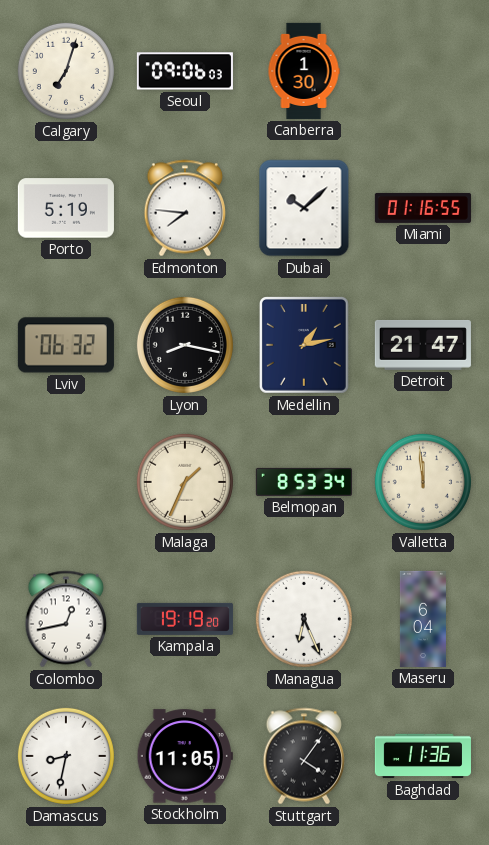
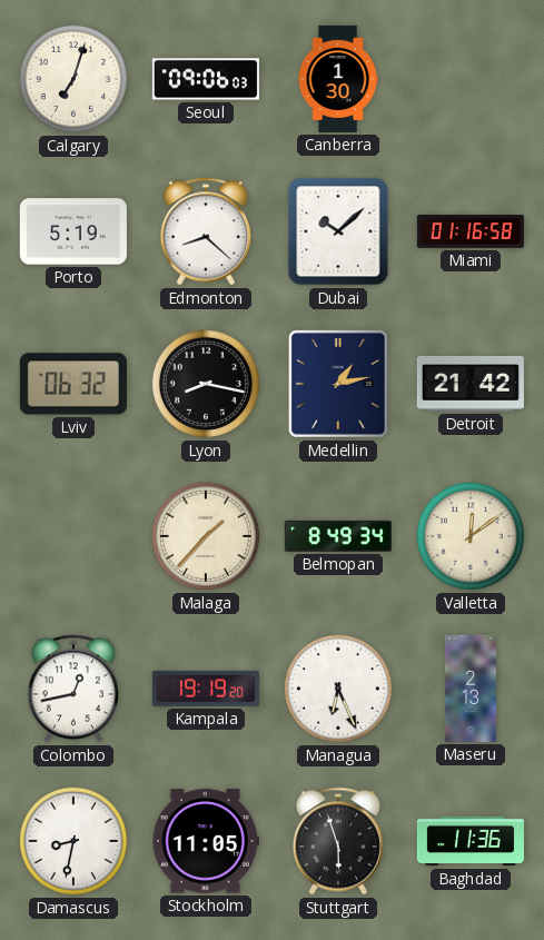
Edmonton: 7:46 -> 8:22
Miami: 01:16:55 -> 01:16:58
Detroit: 21:47 -> 21:42
Malaga: 1:34 -> 1:37
Belmopan: 8:53 -> 8:49
Valletta: 11:59 -> 12:09
Maseru: 6:04 -> 2:13
Stuttgart: 4:06 -> 5:57
